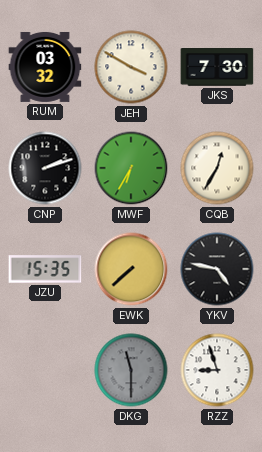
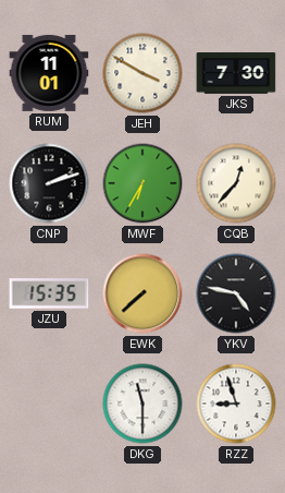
RUM: 03:32 -> 11:01
CQB: 12:35 -> 12:37
DKG dial: grey -> white
